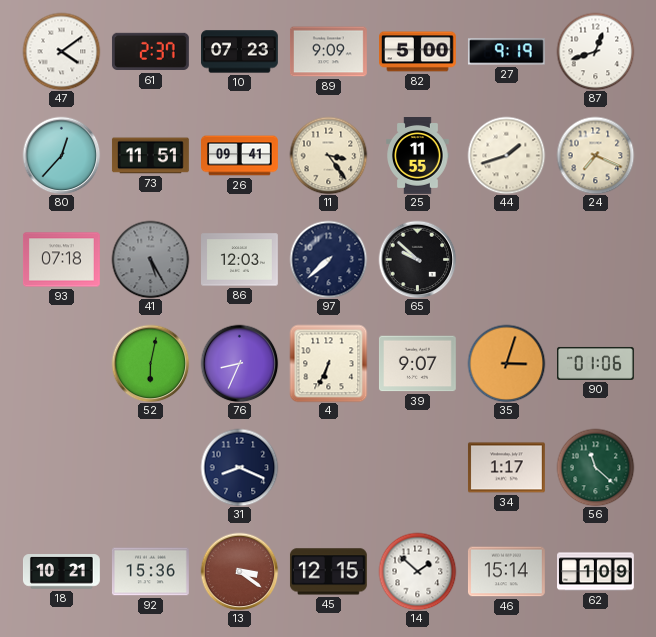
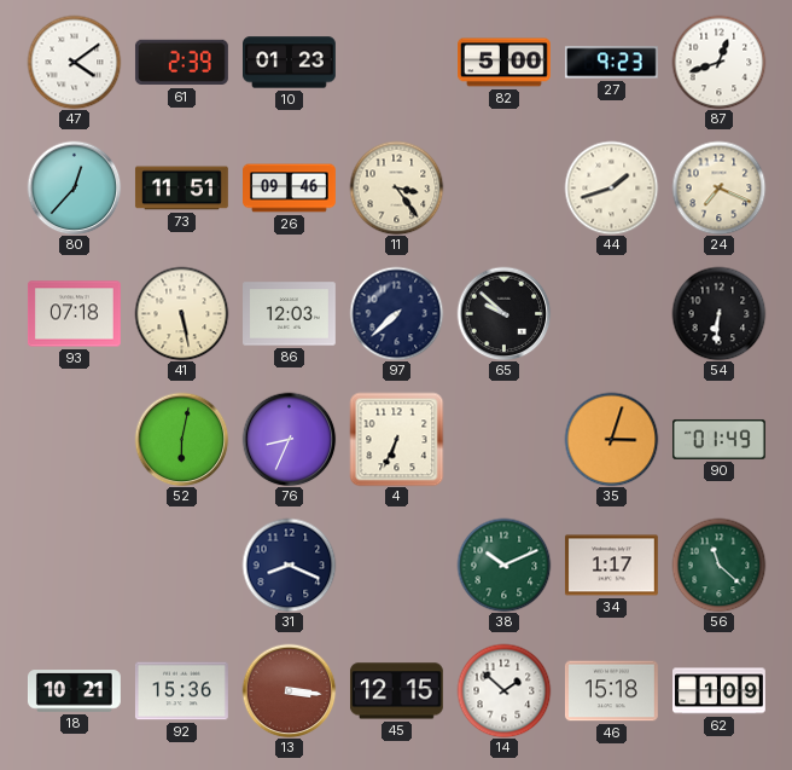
61: 2:37 -> 2:39
10: 07:23 -> 01:23
89: 9:09 -> none
27: 9:19 -> 9:23
26: 09:41 -> 09:46
25: 11:55 -> none
41: 5:25 -> 5:28
41 dial: grey -> cream
54: none -> 6:31
39: 9:07 -> none
90: 01:06 -> 01:49
38: none -> 10:11
13: 3:21 -> 3:16
46: 15:14 -> 15:18
